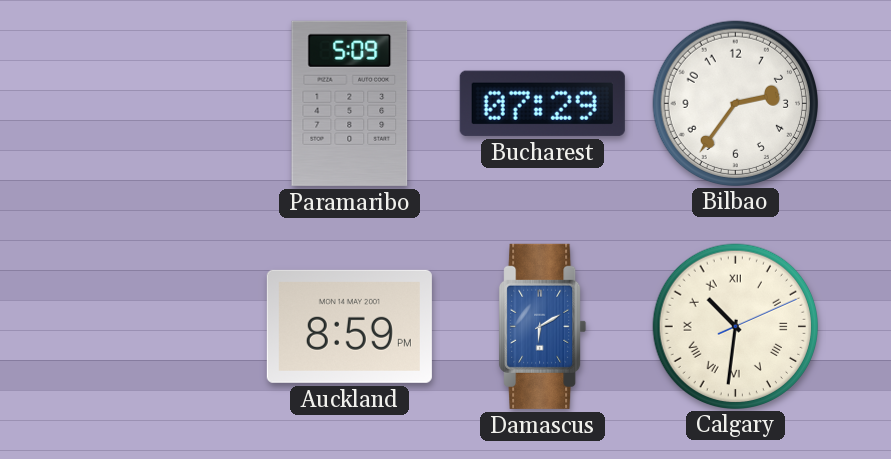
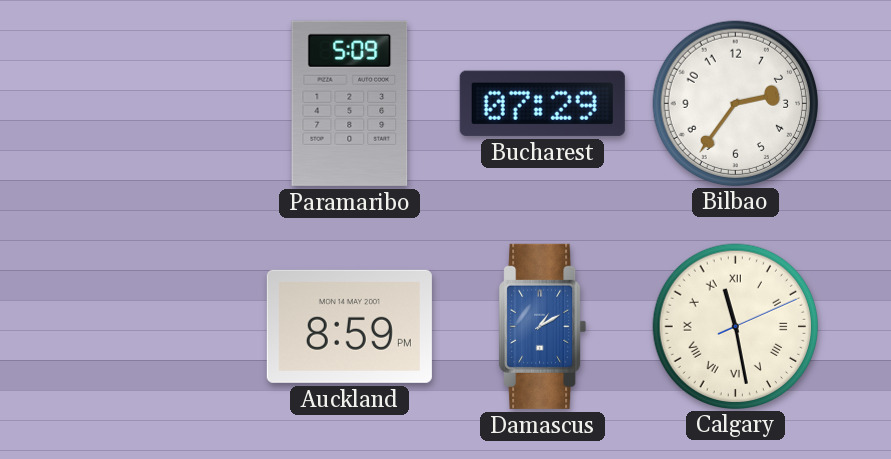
Damascus: 6:10 -> 1:10
Calgary: 10:31 -> 11:28
